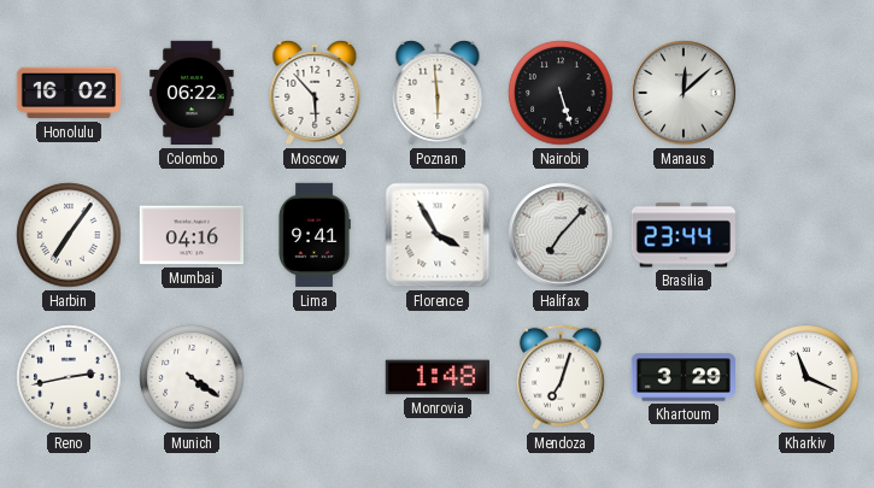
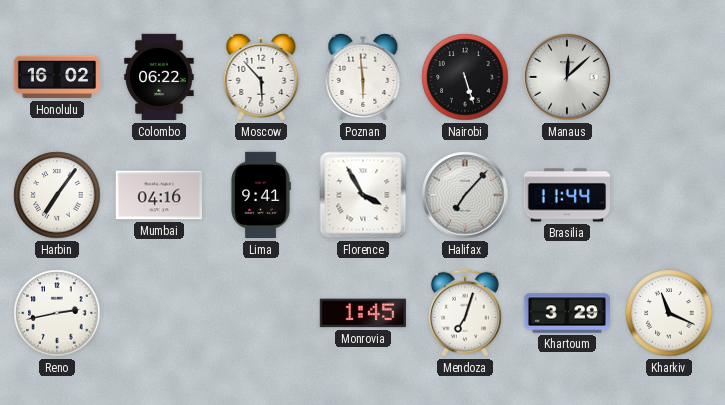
Brasilia: 23:44 -> 11:44
Munich: 4:21 -> none
Monrovia: 1:48 -> 1:45
